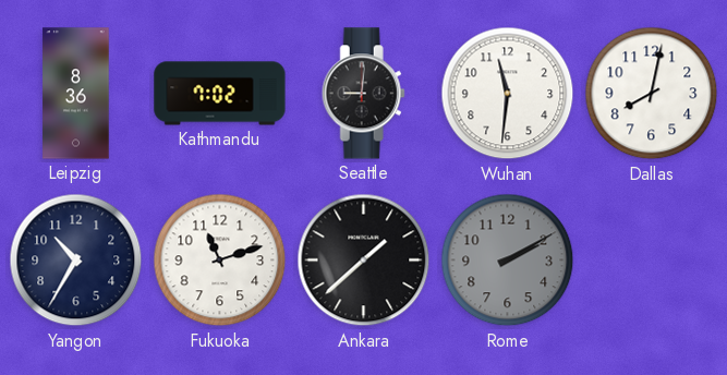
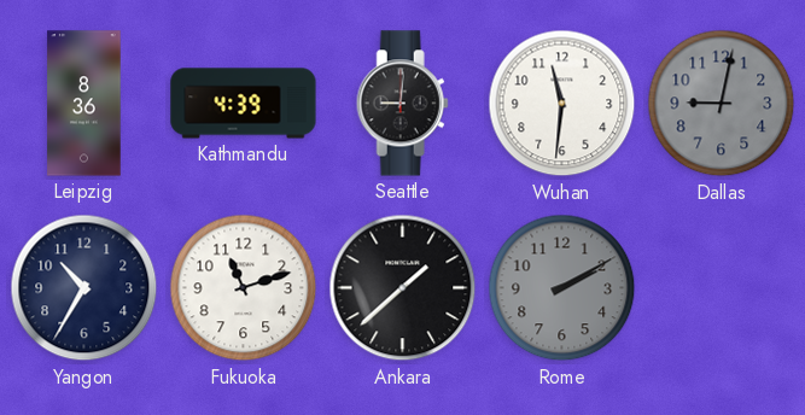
Kathmandu: 7:02 -> 4:39
Dallas: 8:02 -> 9:02
Dallas dial: white -> grey
